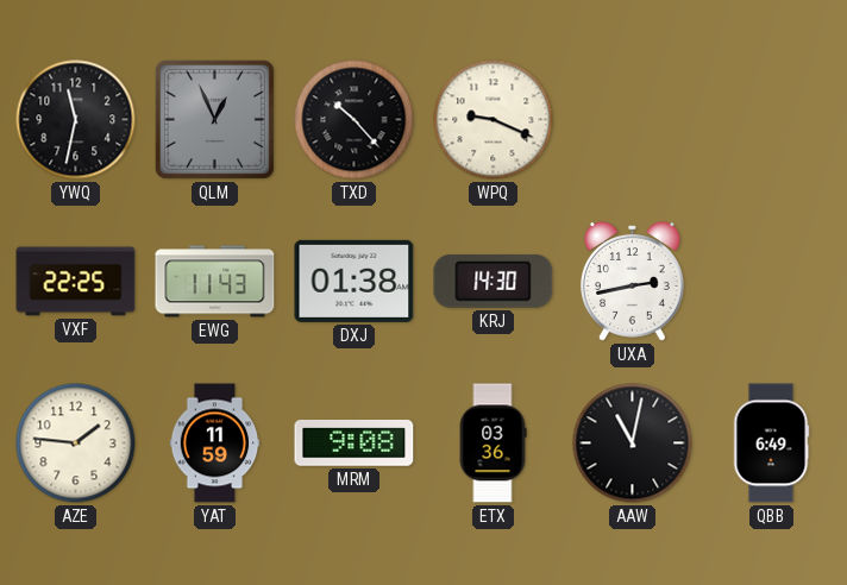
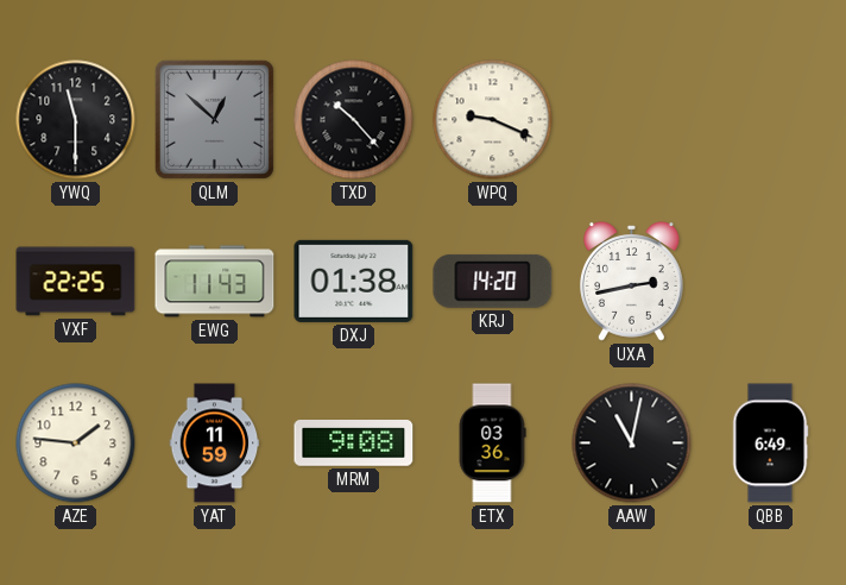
YWQ: 11:32 -> 11:30
QLM: 12:56 -> 12:52
KRJ: 14:30 -> 14:20
